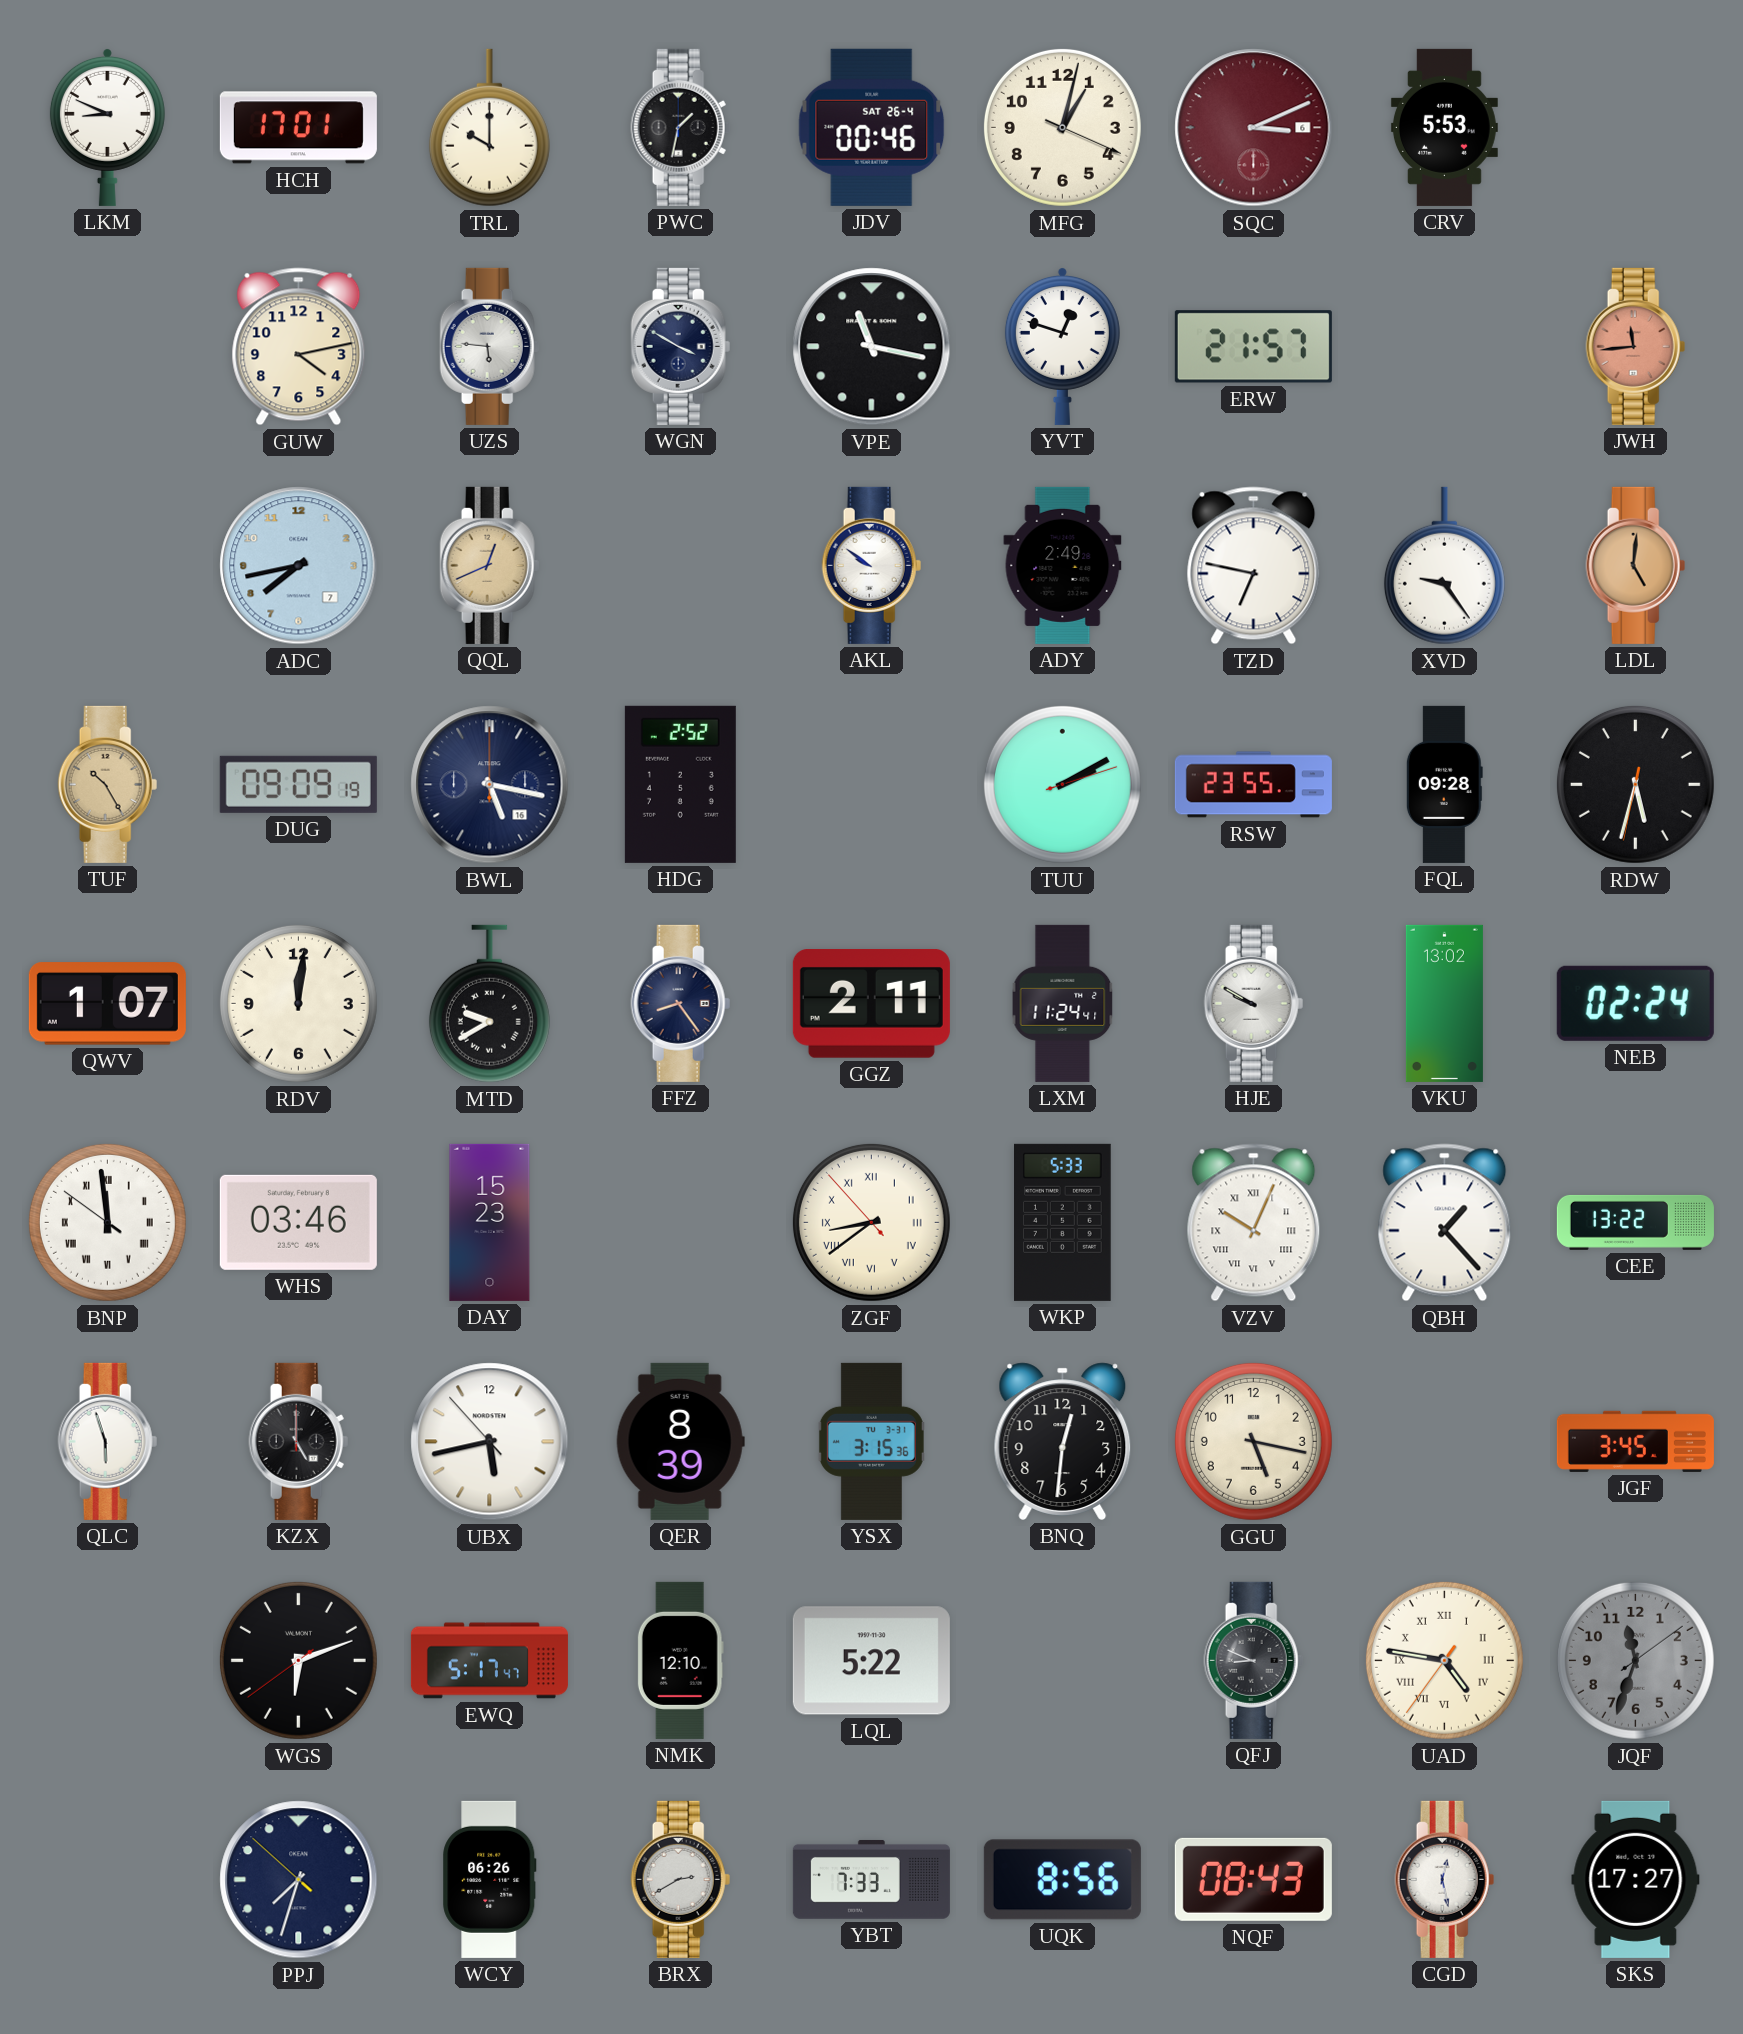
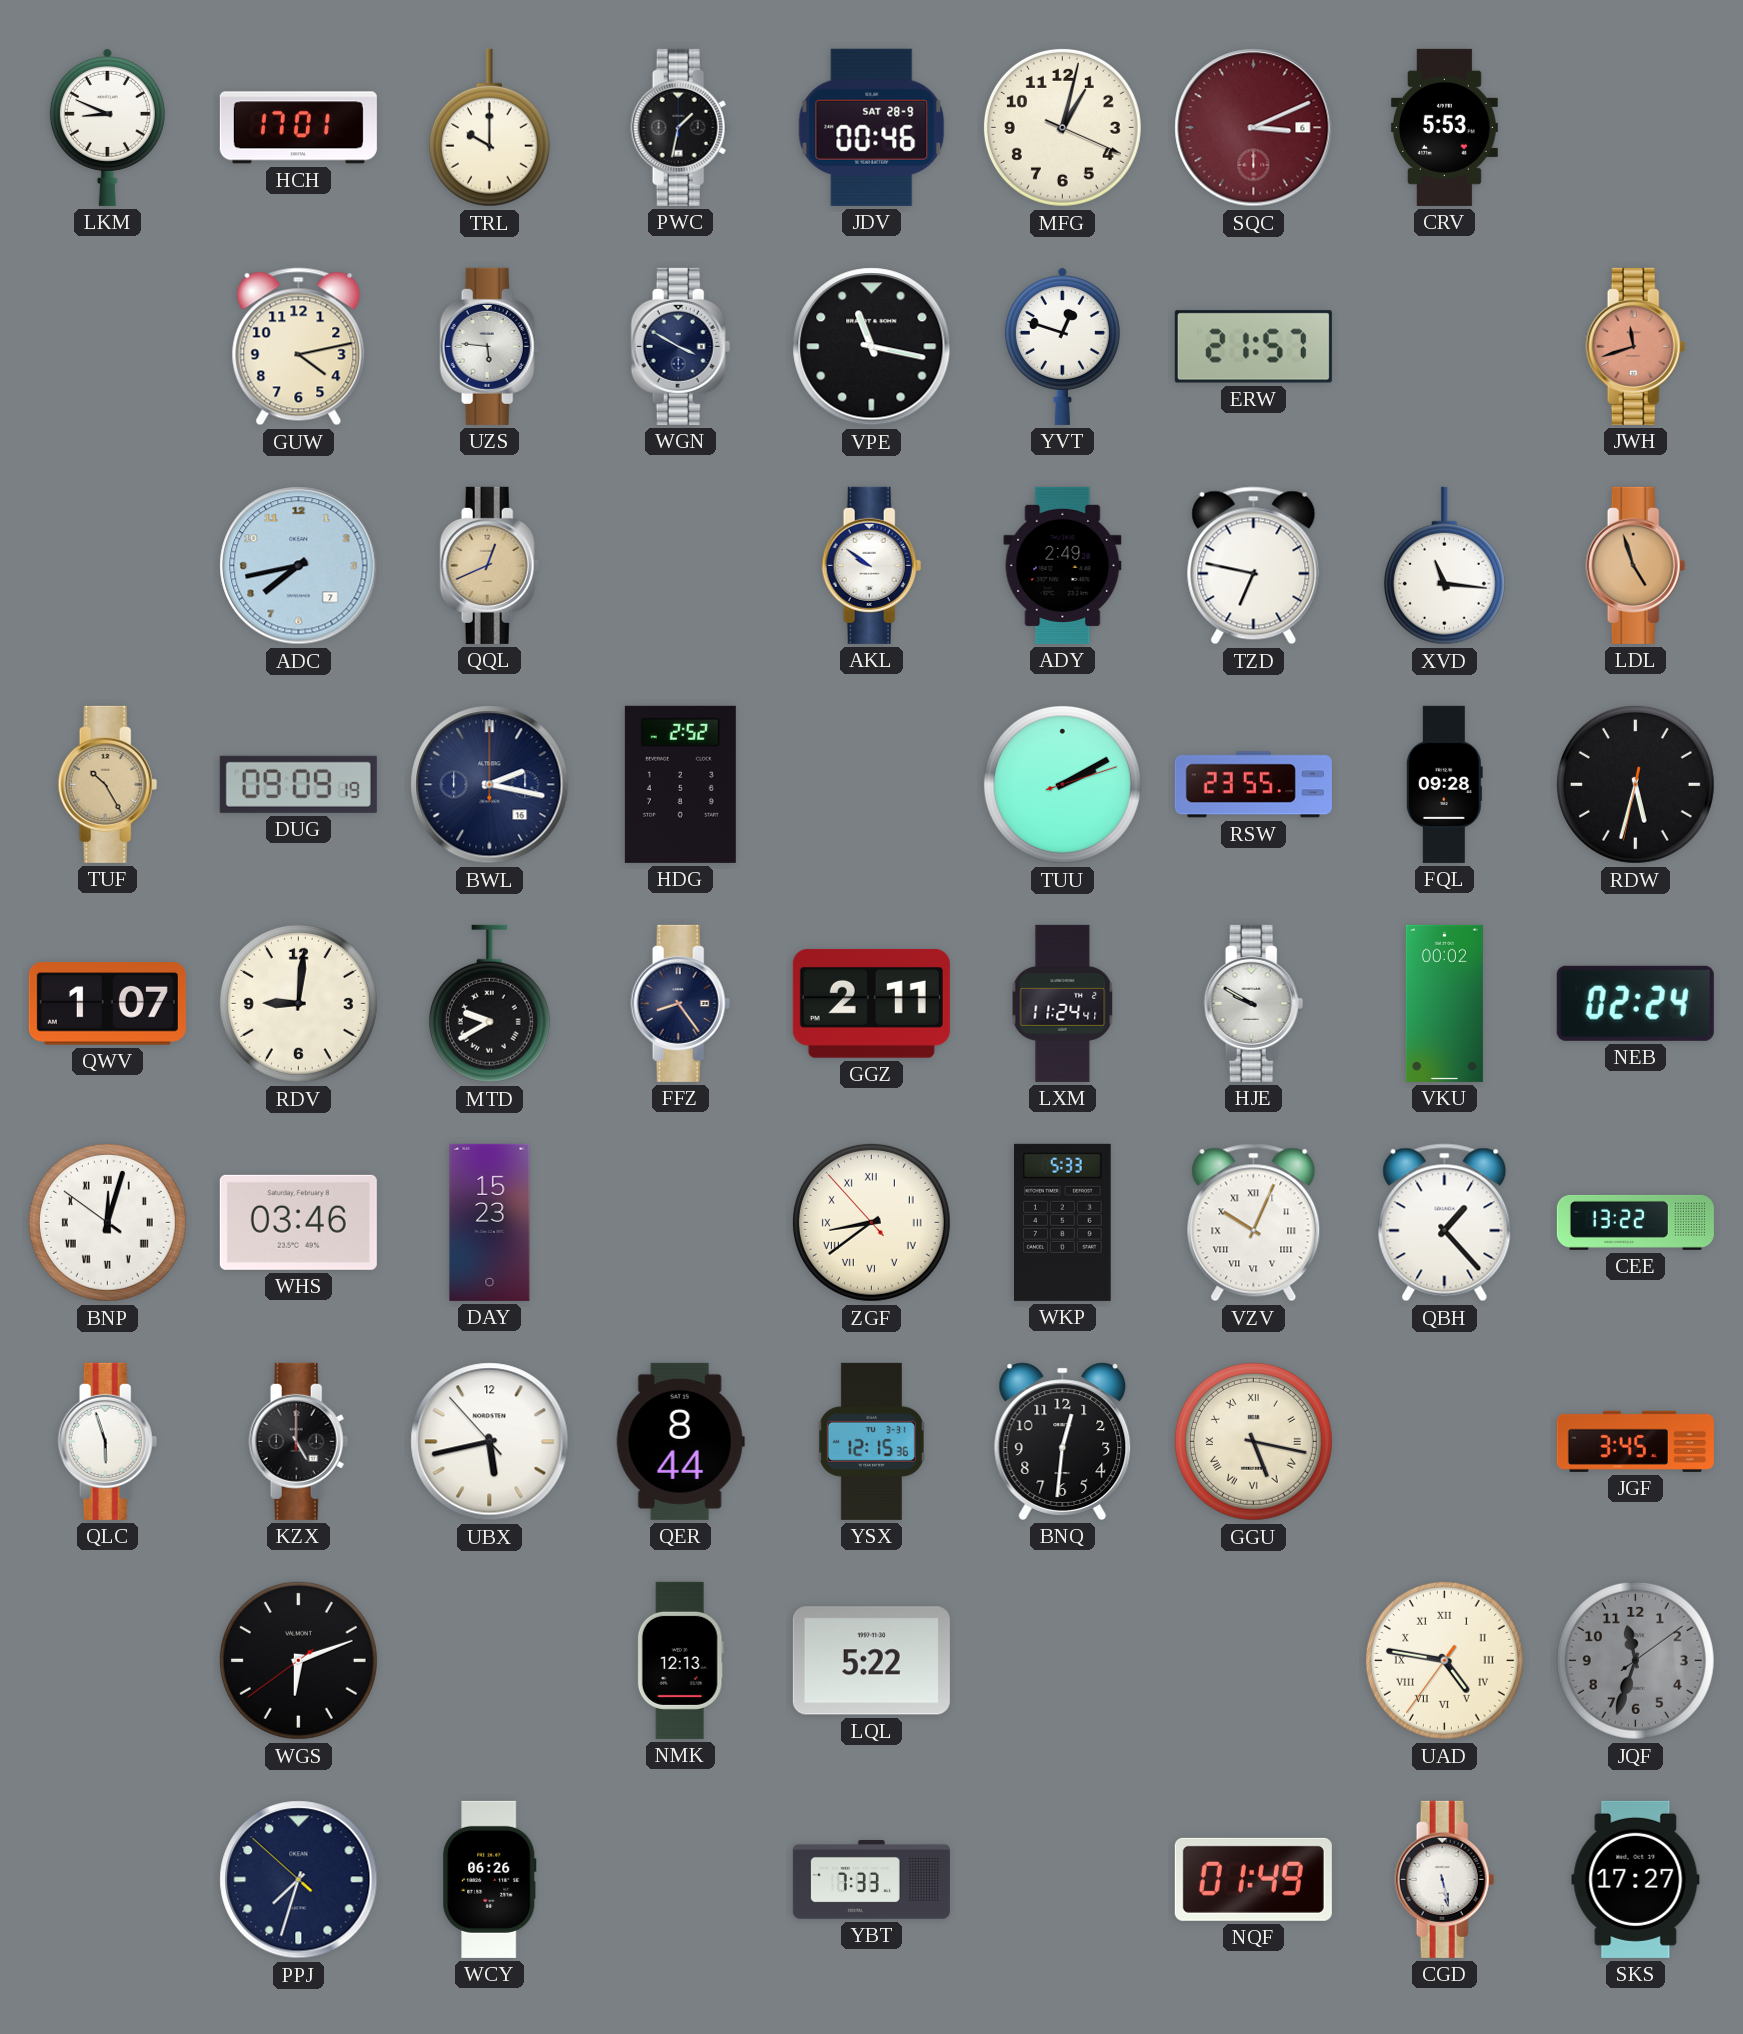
JDV date: SAT 26-4 -> SAT 28-9
JWH: 11:44 -> 11:42
XVD: 9:24 -> 11:16
LDL: 5:01 -> 4:57
BWL: 5:17 -> 2:17
RDV: 12:01 -> 9:01
VKU: 13:02 -> 00:02
BNP: 11:58 -> 12:02
QER: 8:39 -> 8:44
YSX: 3:15 -> 12:15
GGU numerals: Arabic -> Roman
EWQ: 5:17 -> none
NMK: 12:10 -> 12:13
QFJ: 8:49 -> none
BRX: 2:40 -> none
UQK: 8:56 -> none
NQF: 08:43 -> 01:49
CGD: 12:28 -> 5:28
